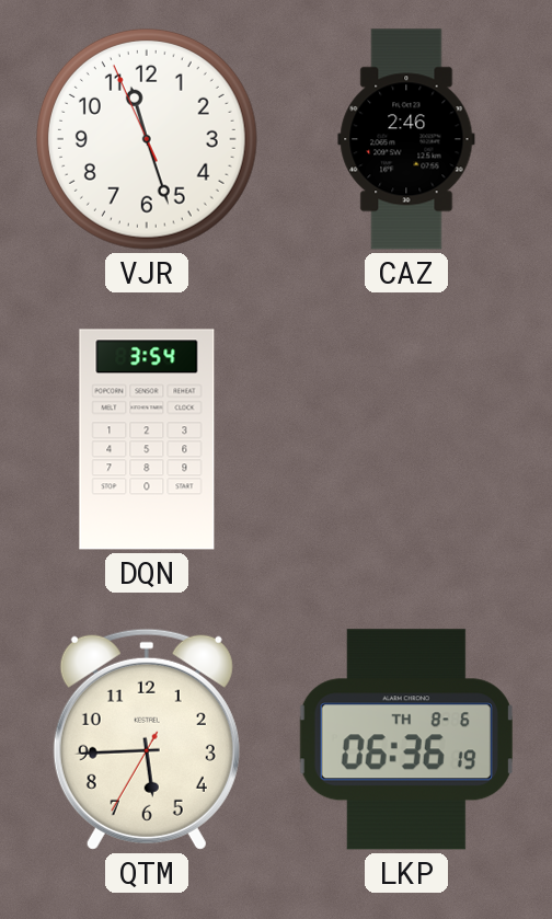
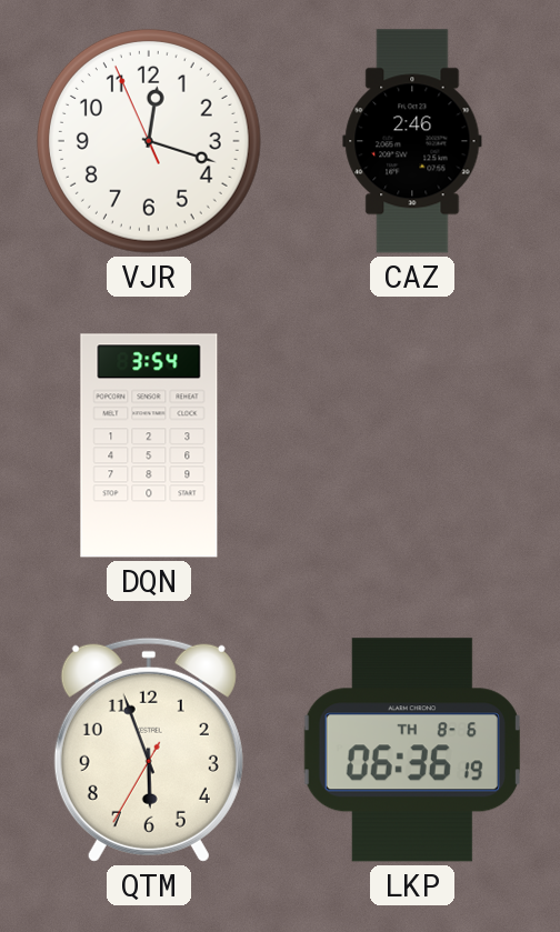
VJR: 11:26 -> 12:17
QTM: 5:44 -> 5:56
